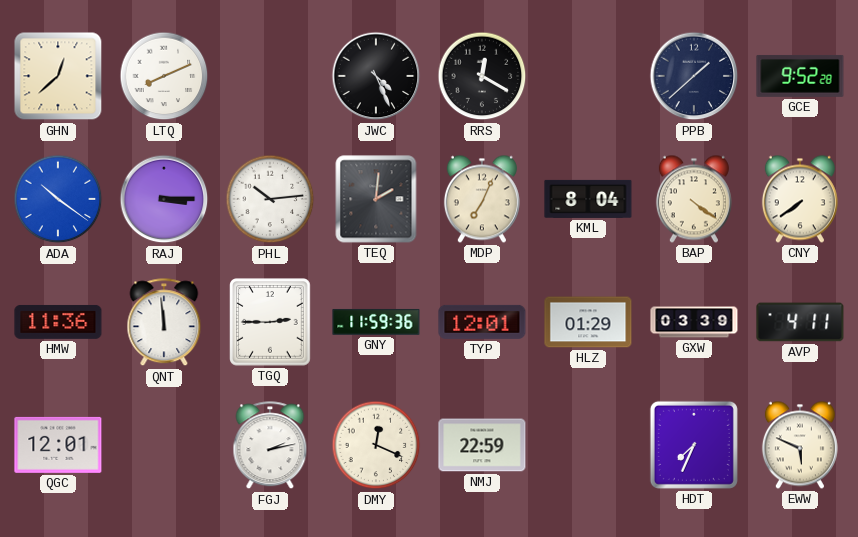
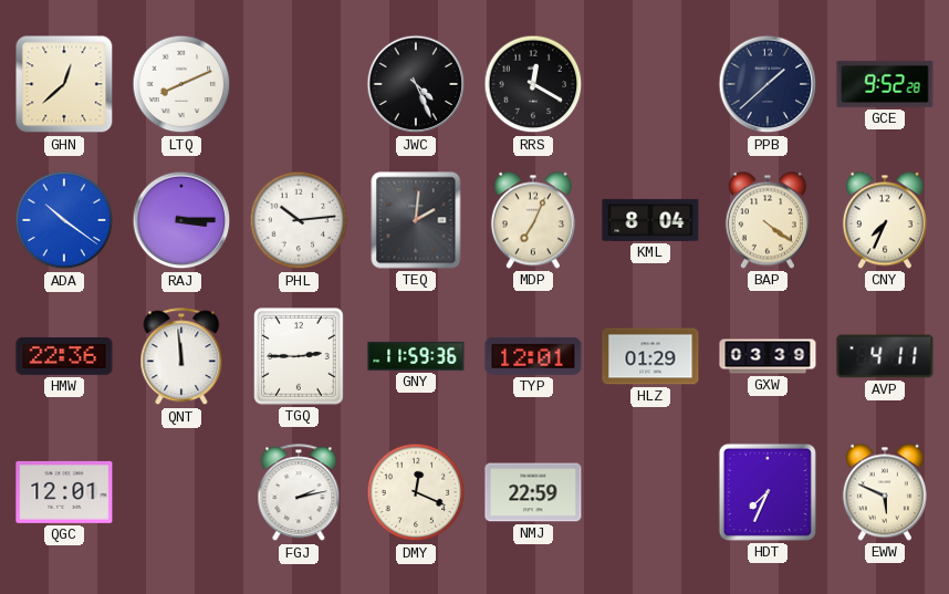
CNY: 7:39 -> 7:34
HMW: 11:36 -> 22:36
